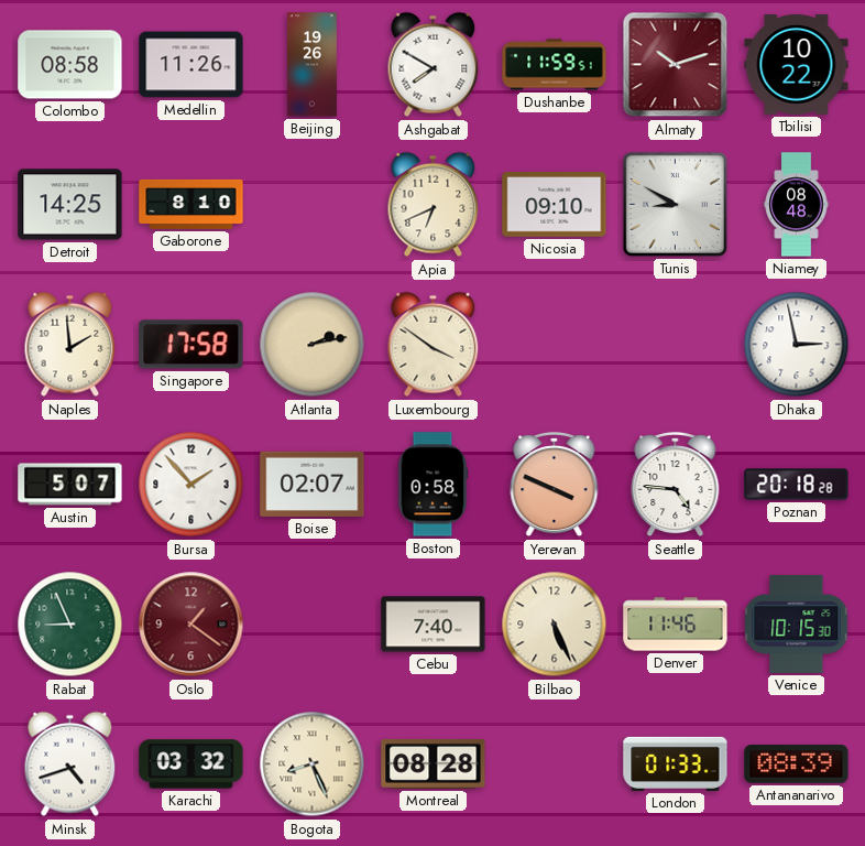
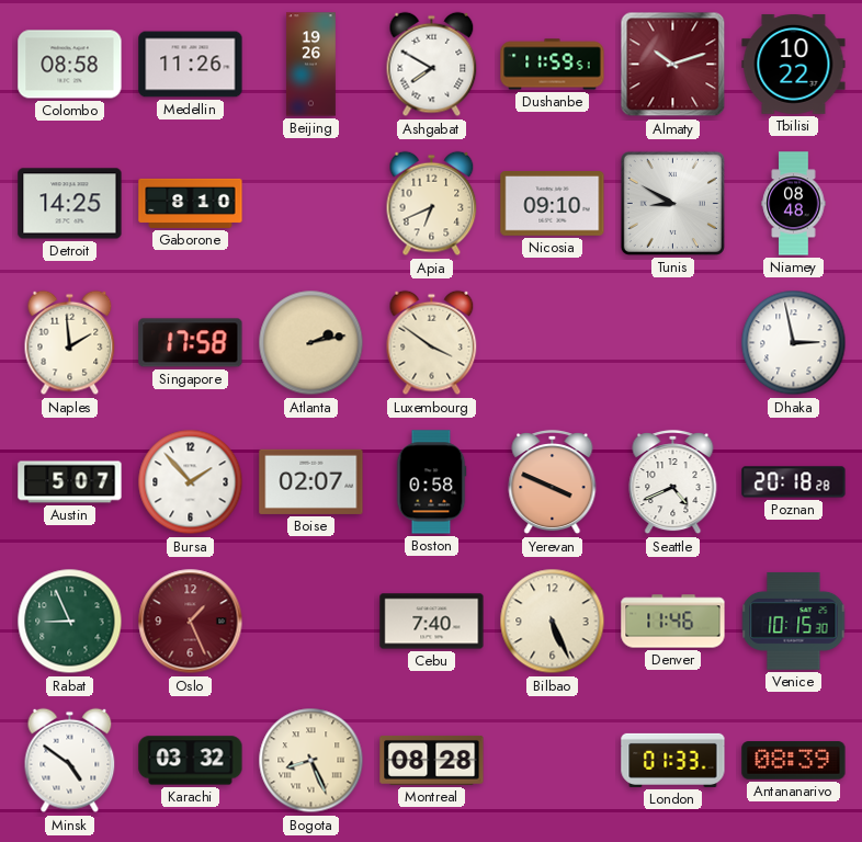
Seattle: 4:46 -> 4:41
Oslo: 1:21 -> 1:26
Minsk: 4:42 -> 4:51
